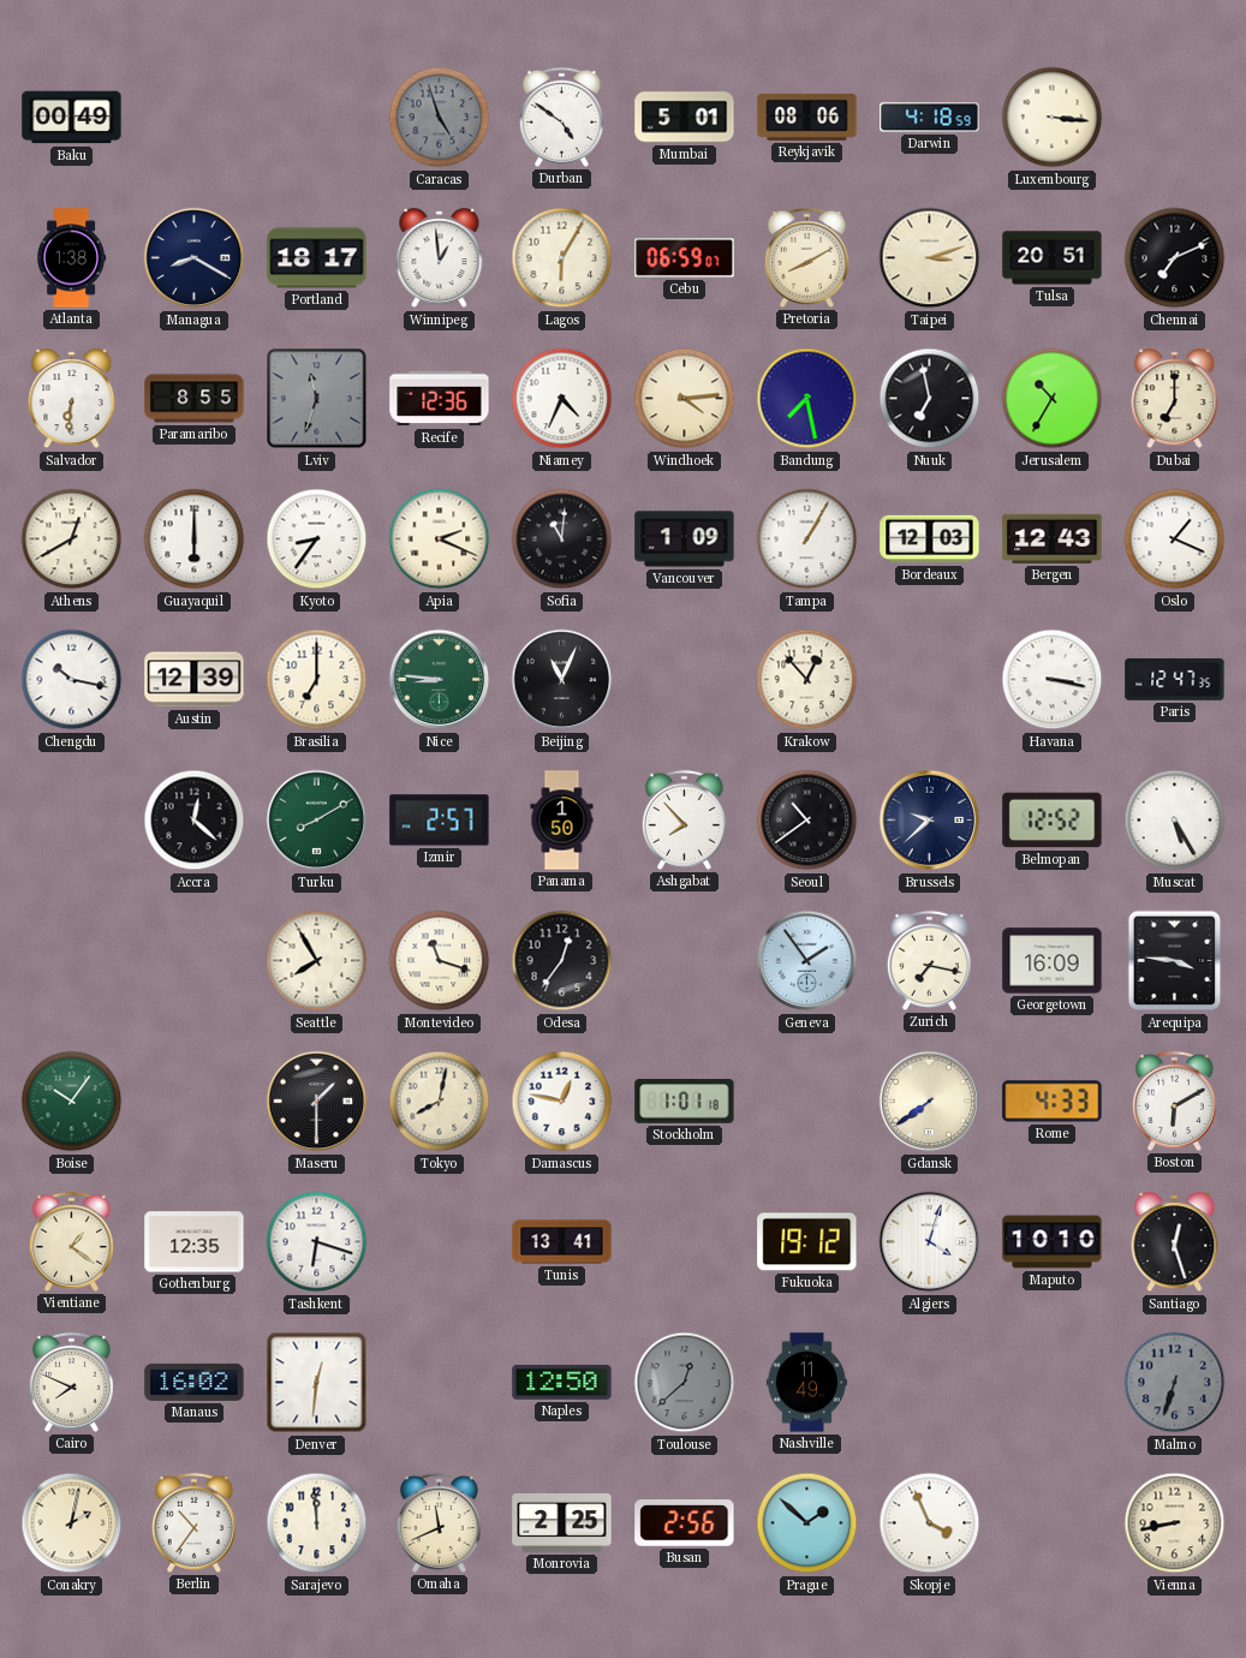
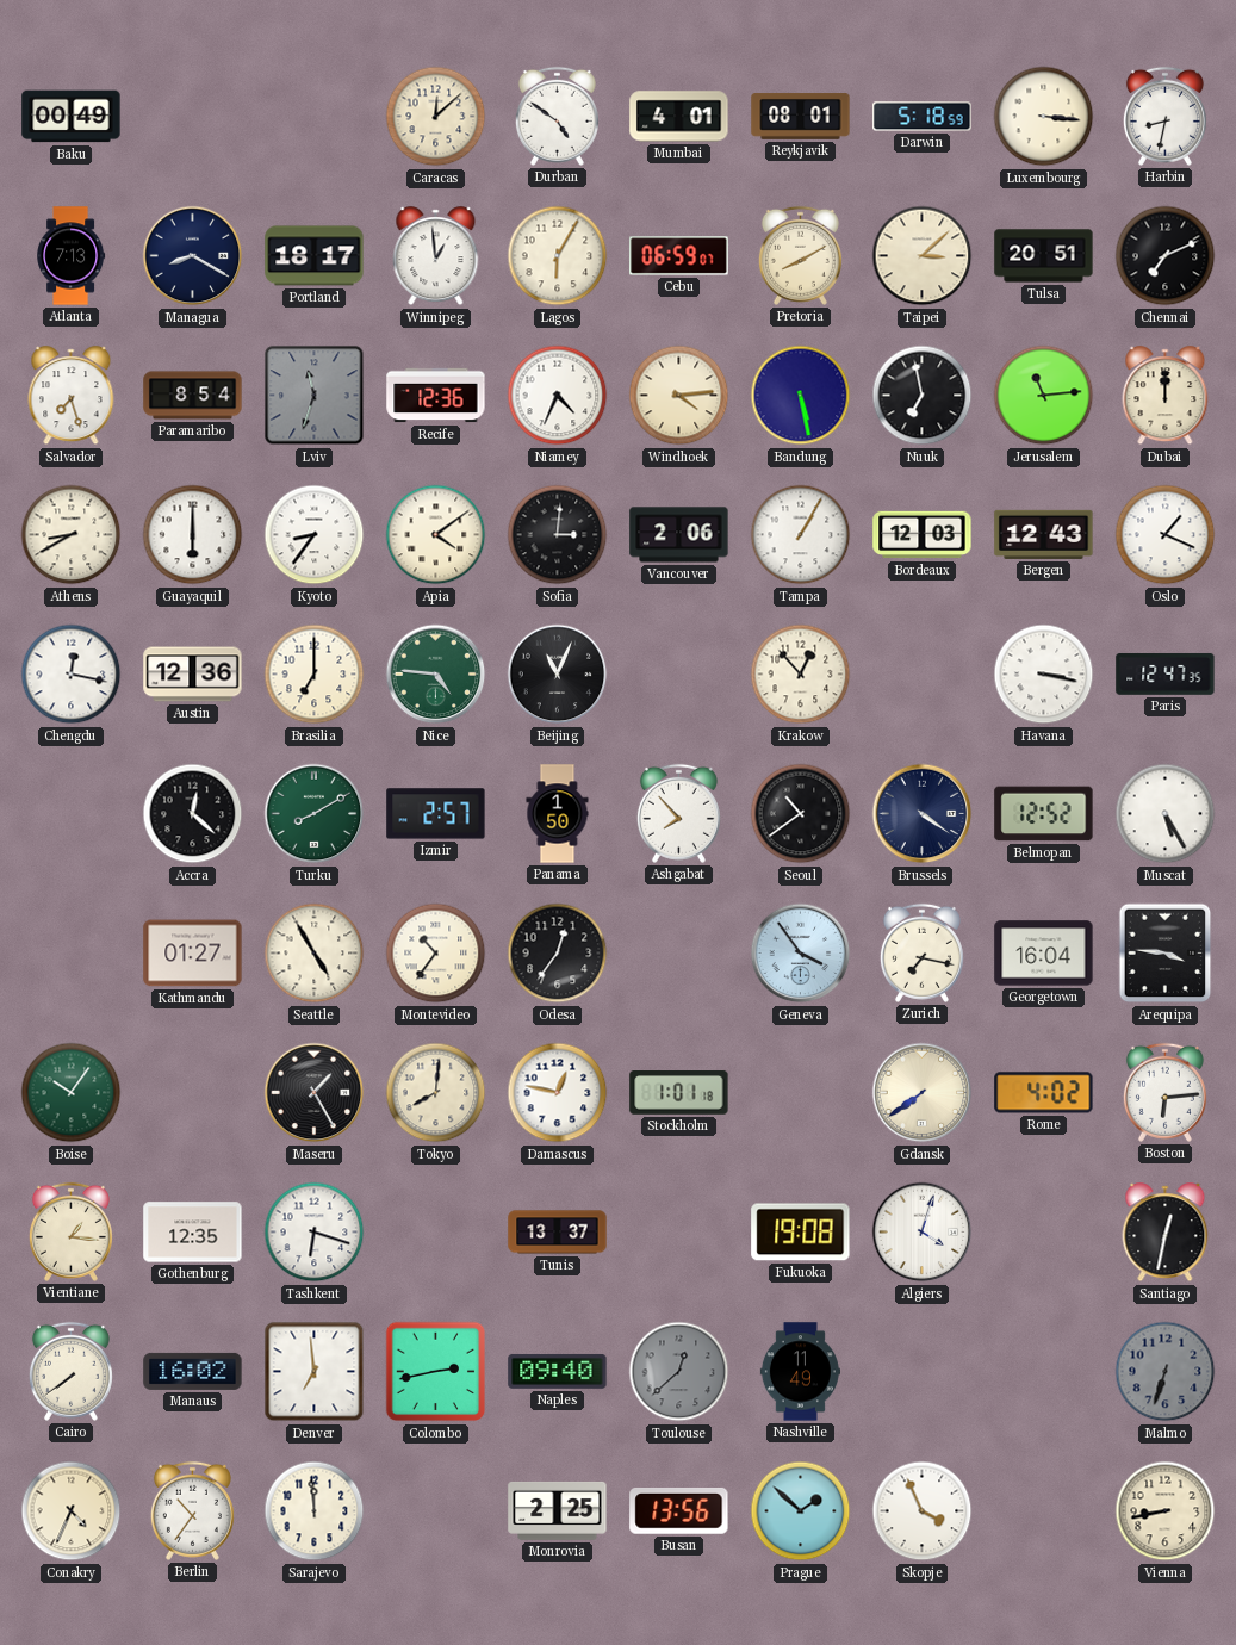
Caracas: 4:57 -> 12:08
Caracas dial: grey -> cream
Mumbai: 5:01 -> 4:01
Reykjavik: 08:06 -> 08:01
Darwin: 4:18 -> 5:18
Harbin: none -> 8:32
Atlanta: 1:38 -> 7:13
Taipei: 3:12 -> 3:08
Salvador: 6:31 -> 7:27
Paramaribo: 8:55 -> 8:54
Bandung: 7:28 -> 5:28
Jerusalem: 10:35 -> 11:14
Dubai: 7:00 -> 12:00
Athens: 12:40 -> 8:40
Apia: 2:19 -> 4:09
Sofia: 11:01 -> 3:01
Vancouver: 1:09 -> 2:06
Chengdu: 10:17 -> 12:17
Austin: 12:39 -> 12:36
Nice: 8:46 -> 4:46
Brussels: 9:38 -> 4:21
Kathmandu: none -> 01:27
Seattle: 7:55 -> 4:55
Montevideo: 11:18 -> 10:36
Geneva: 1:54 -> 3:54
Georgetown: 16:09 -> 16:04
Maseru: 1:30 -> 1:25
Tokyo: 8:02 -> 8:01
Rome: 4:33 -> 4:02
Boston: 6:10 -> 6:14
Vientiane: 1:21 -> 1:16
Tunis: 13:41 -> 13:37
Fukuoka: 19:12 -> 19:08
Maputo: 10:10 -> none
Santiago: 12:27 -> 12:32
Cairo: 7:49 -> 7:39
Denver: 12:31 -> 6:59
Colombo: none -> 2:43
Naples: 12:50 -> 09:40
Conakry: 2:02 -> 4:34
Omaha: 11:41 -> none
Busan: 2:56 -> 13:56
